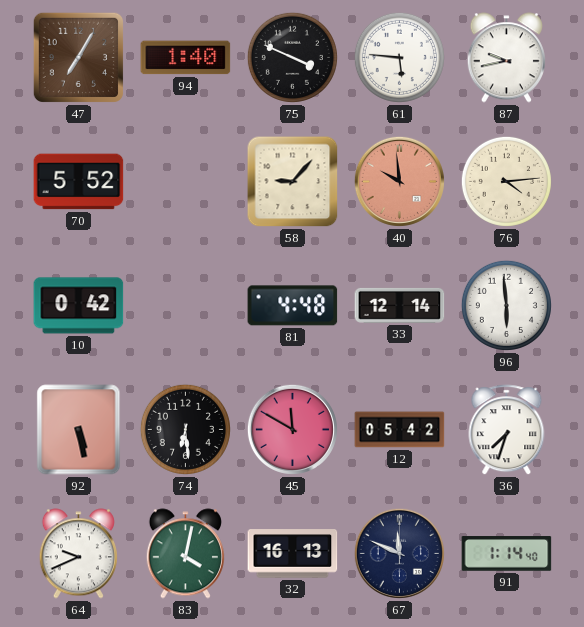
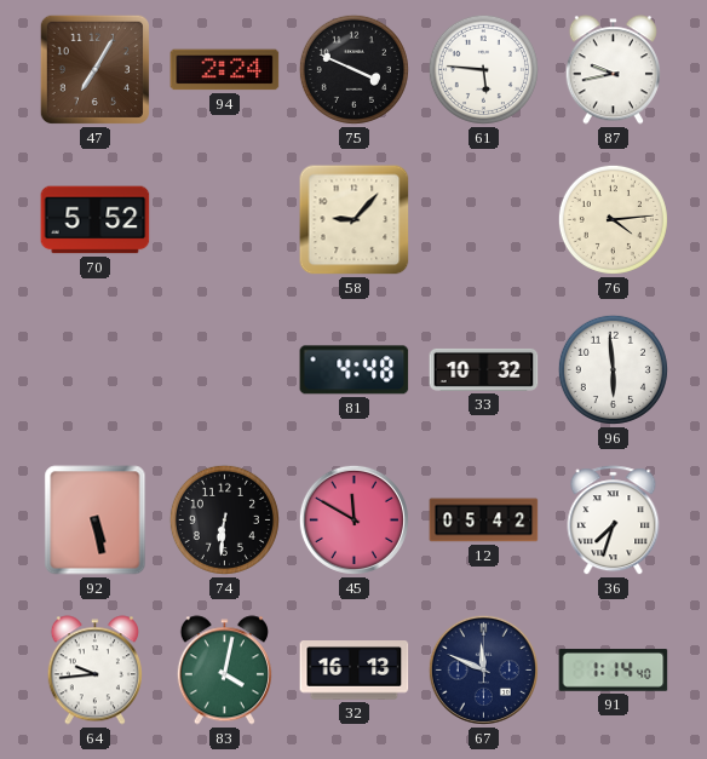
94: 1:40 -> 2:24
40: 9:59 -> none
10: 0:42 -> none
33: 12:14 -> 10:32
74: 6:29 -> 6:31
64: 9:41 -> 9:44
